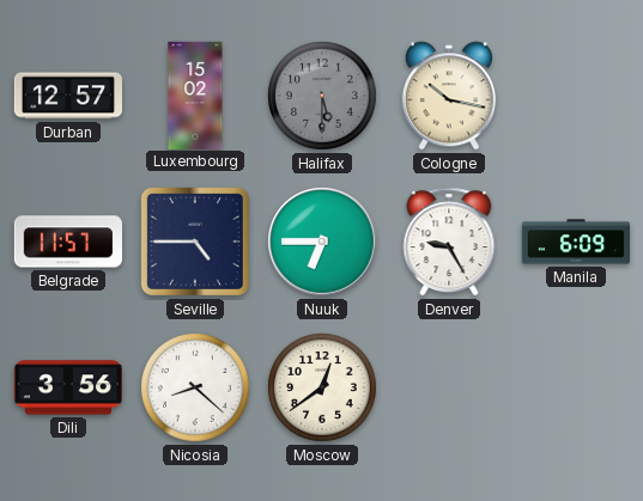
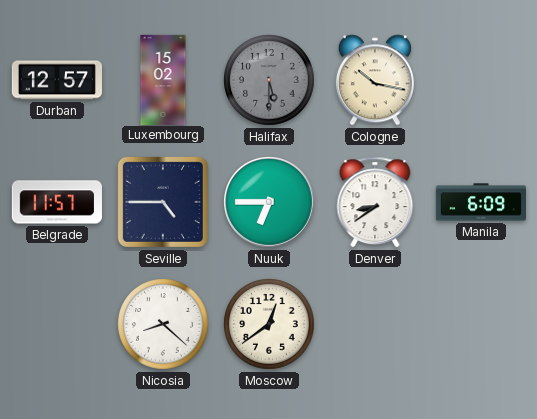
Denver: 9:25 -> 8:39
Dili: 3:56 -> none
